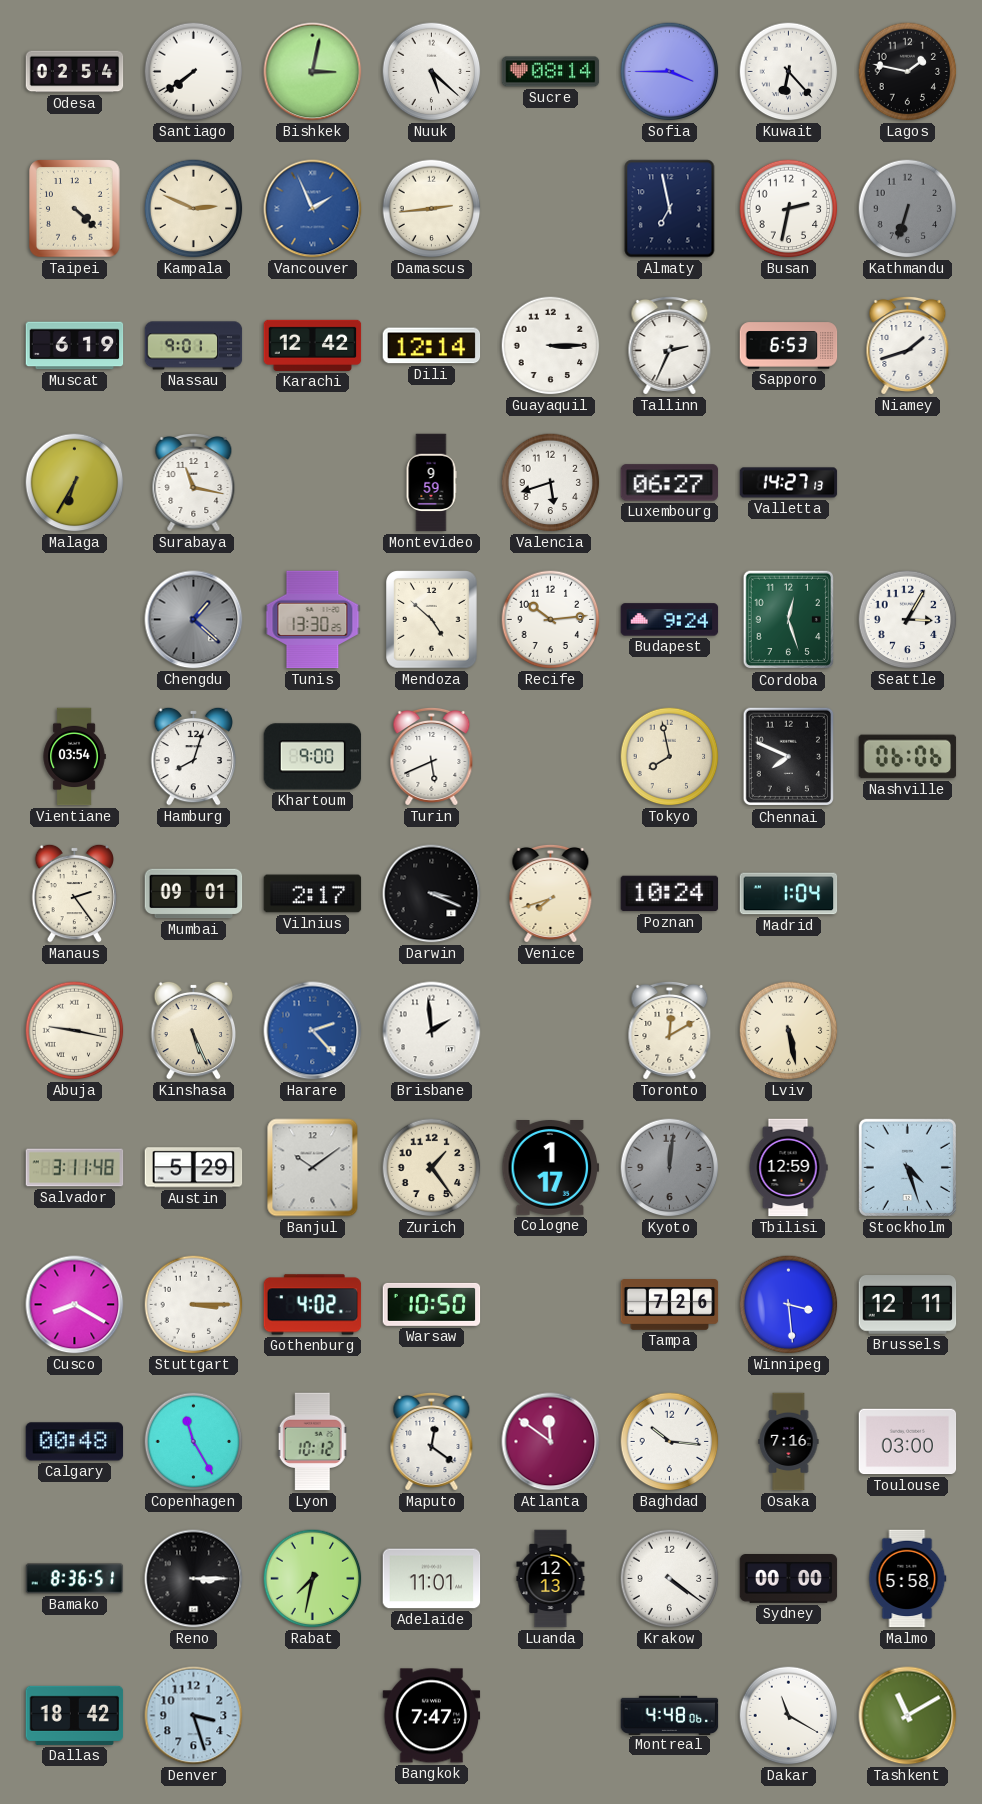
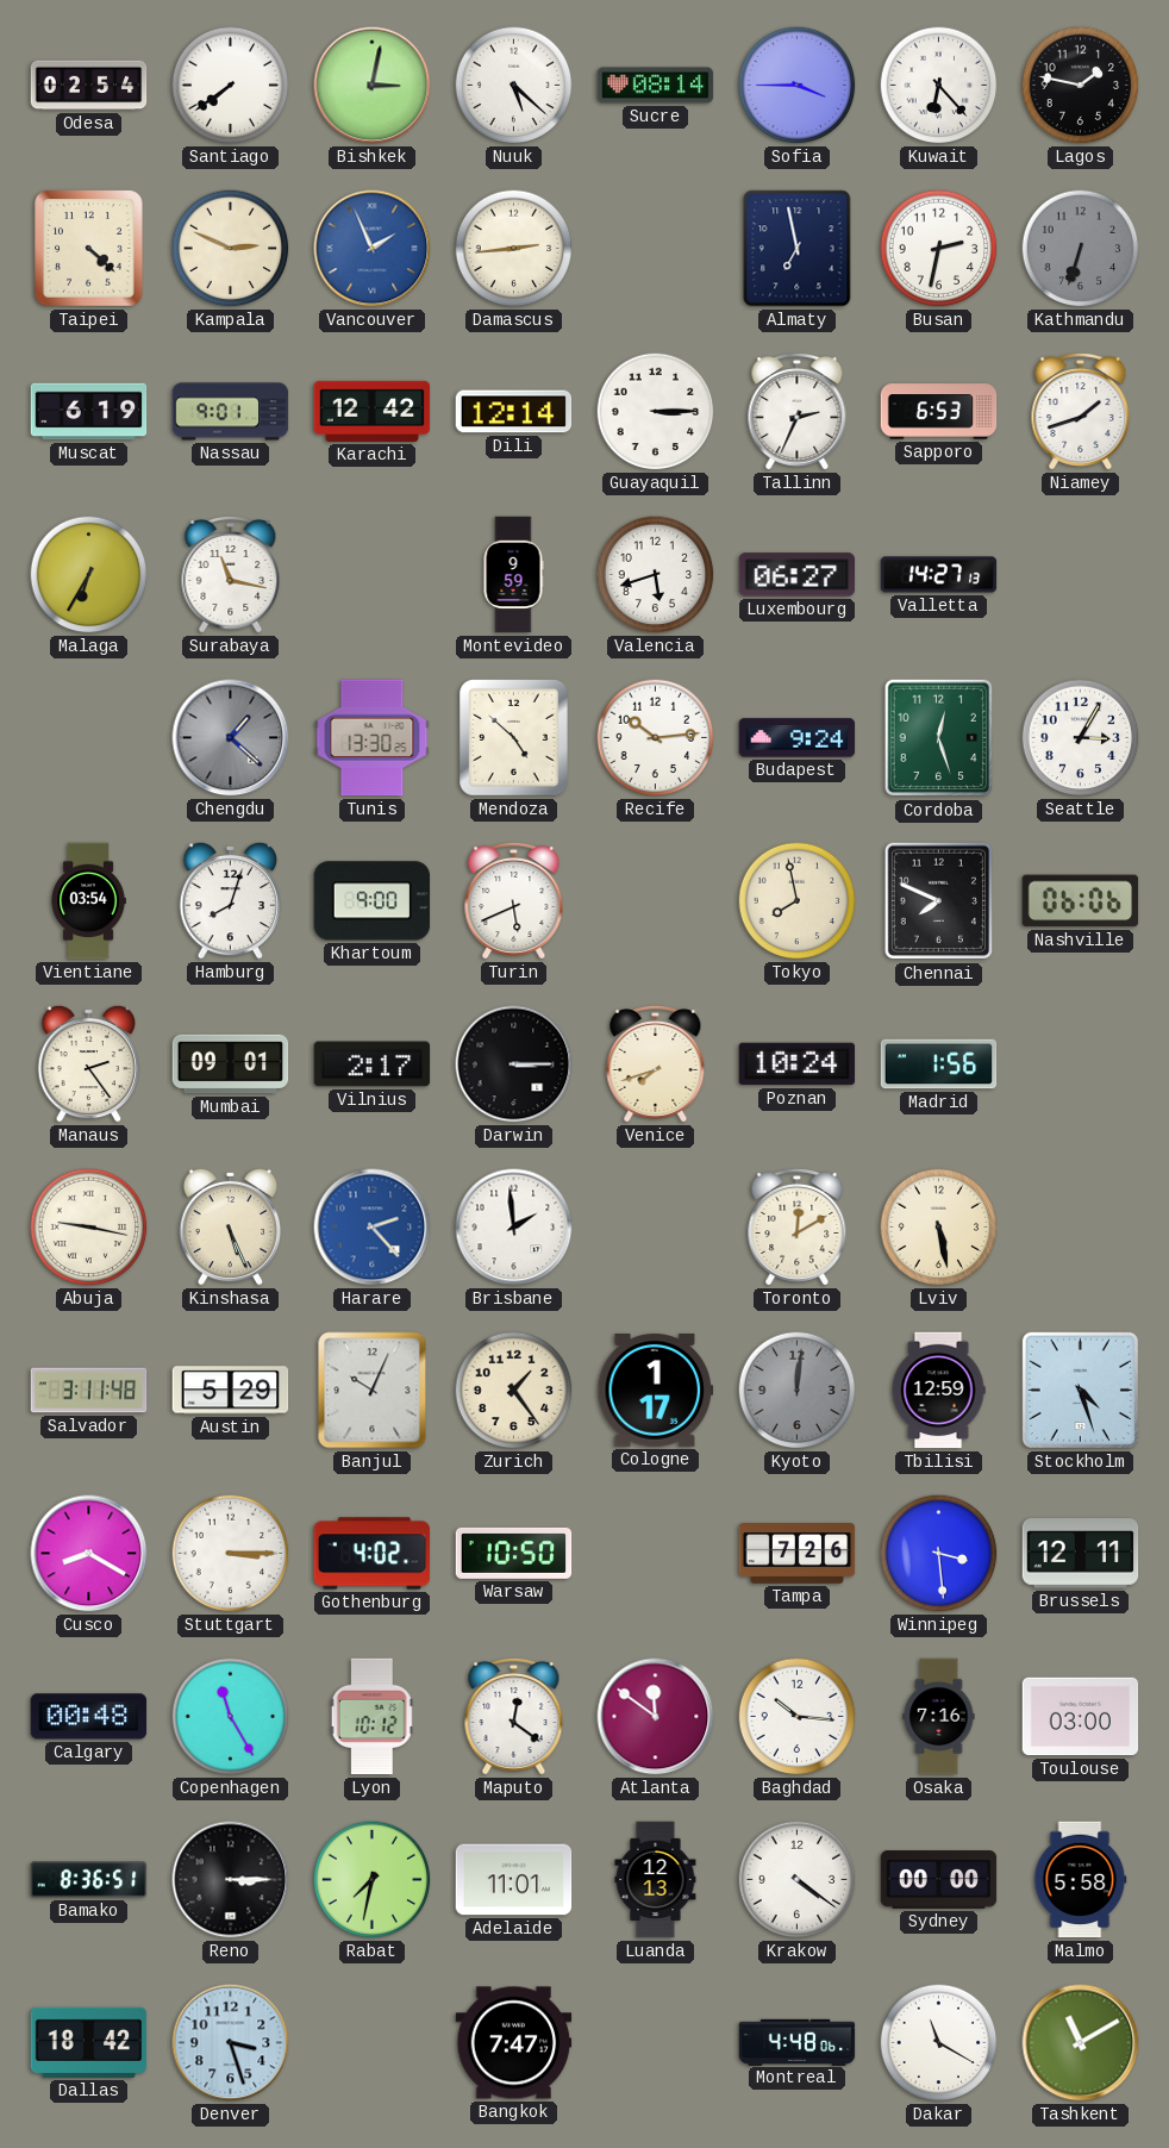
Darwin: 3:19 -> 3:15
Madrid: 1:04 -> 1:56
Banjul: 10:09 -> 10:04
